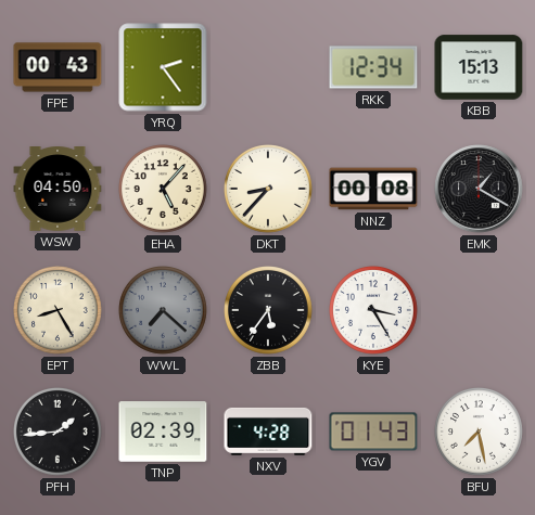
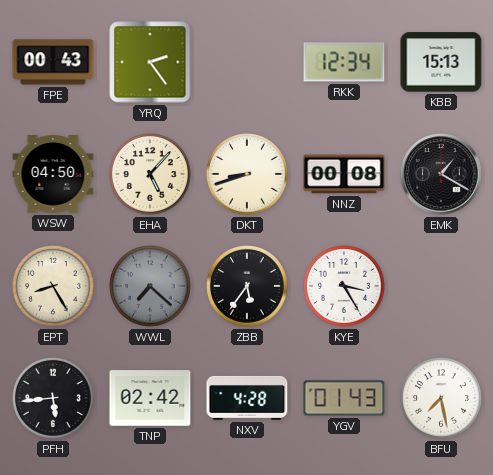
DKT: 8:37 -> 8:42
PFH: 1:44 -> 5:44
TNP: 02:39 -> 02:42
